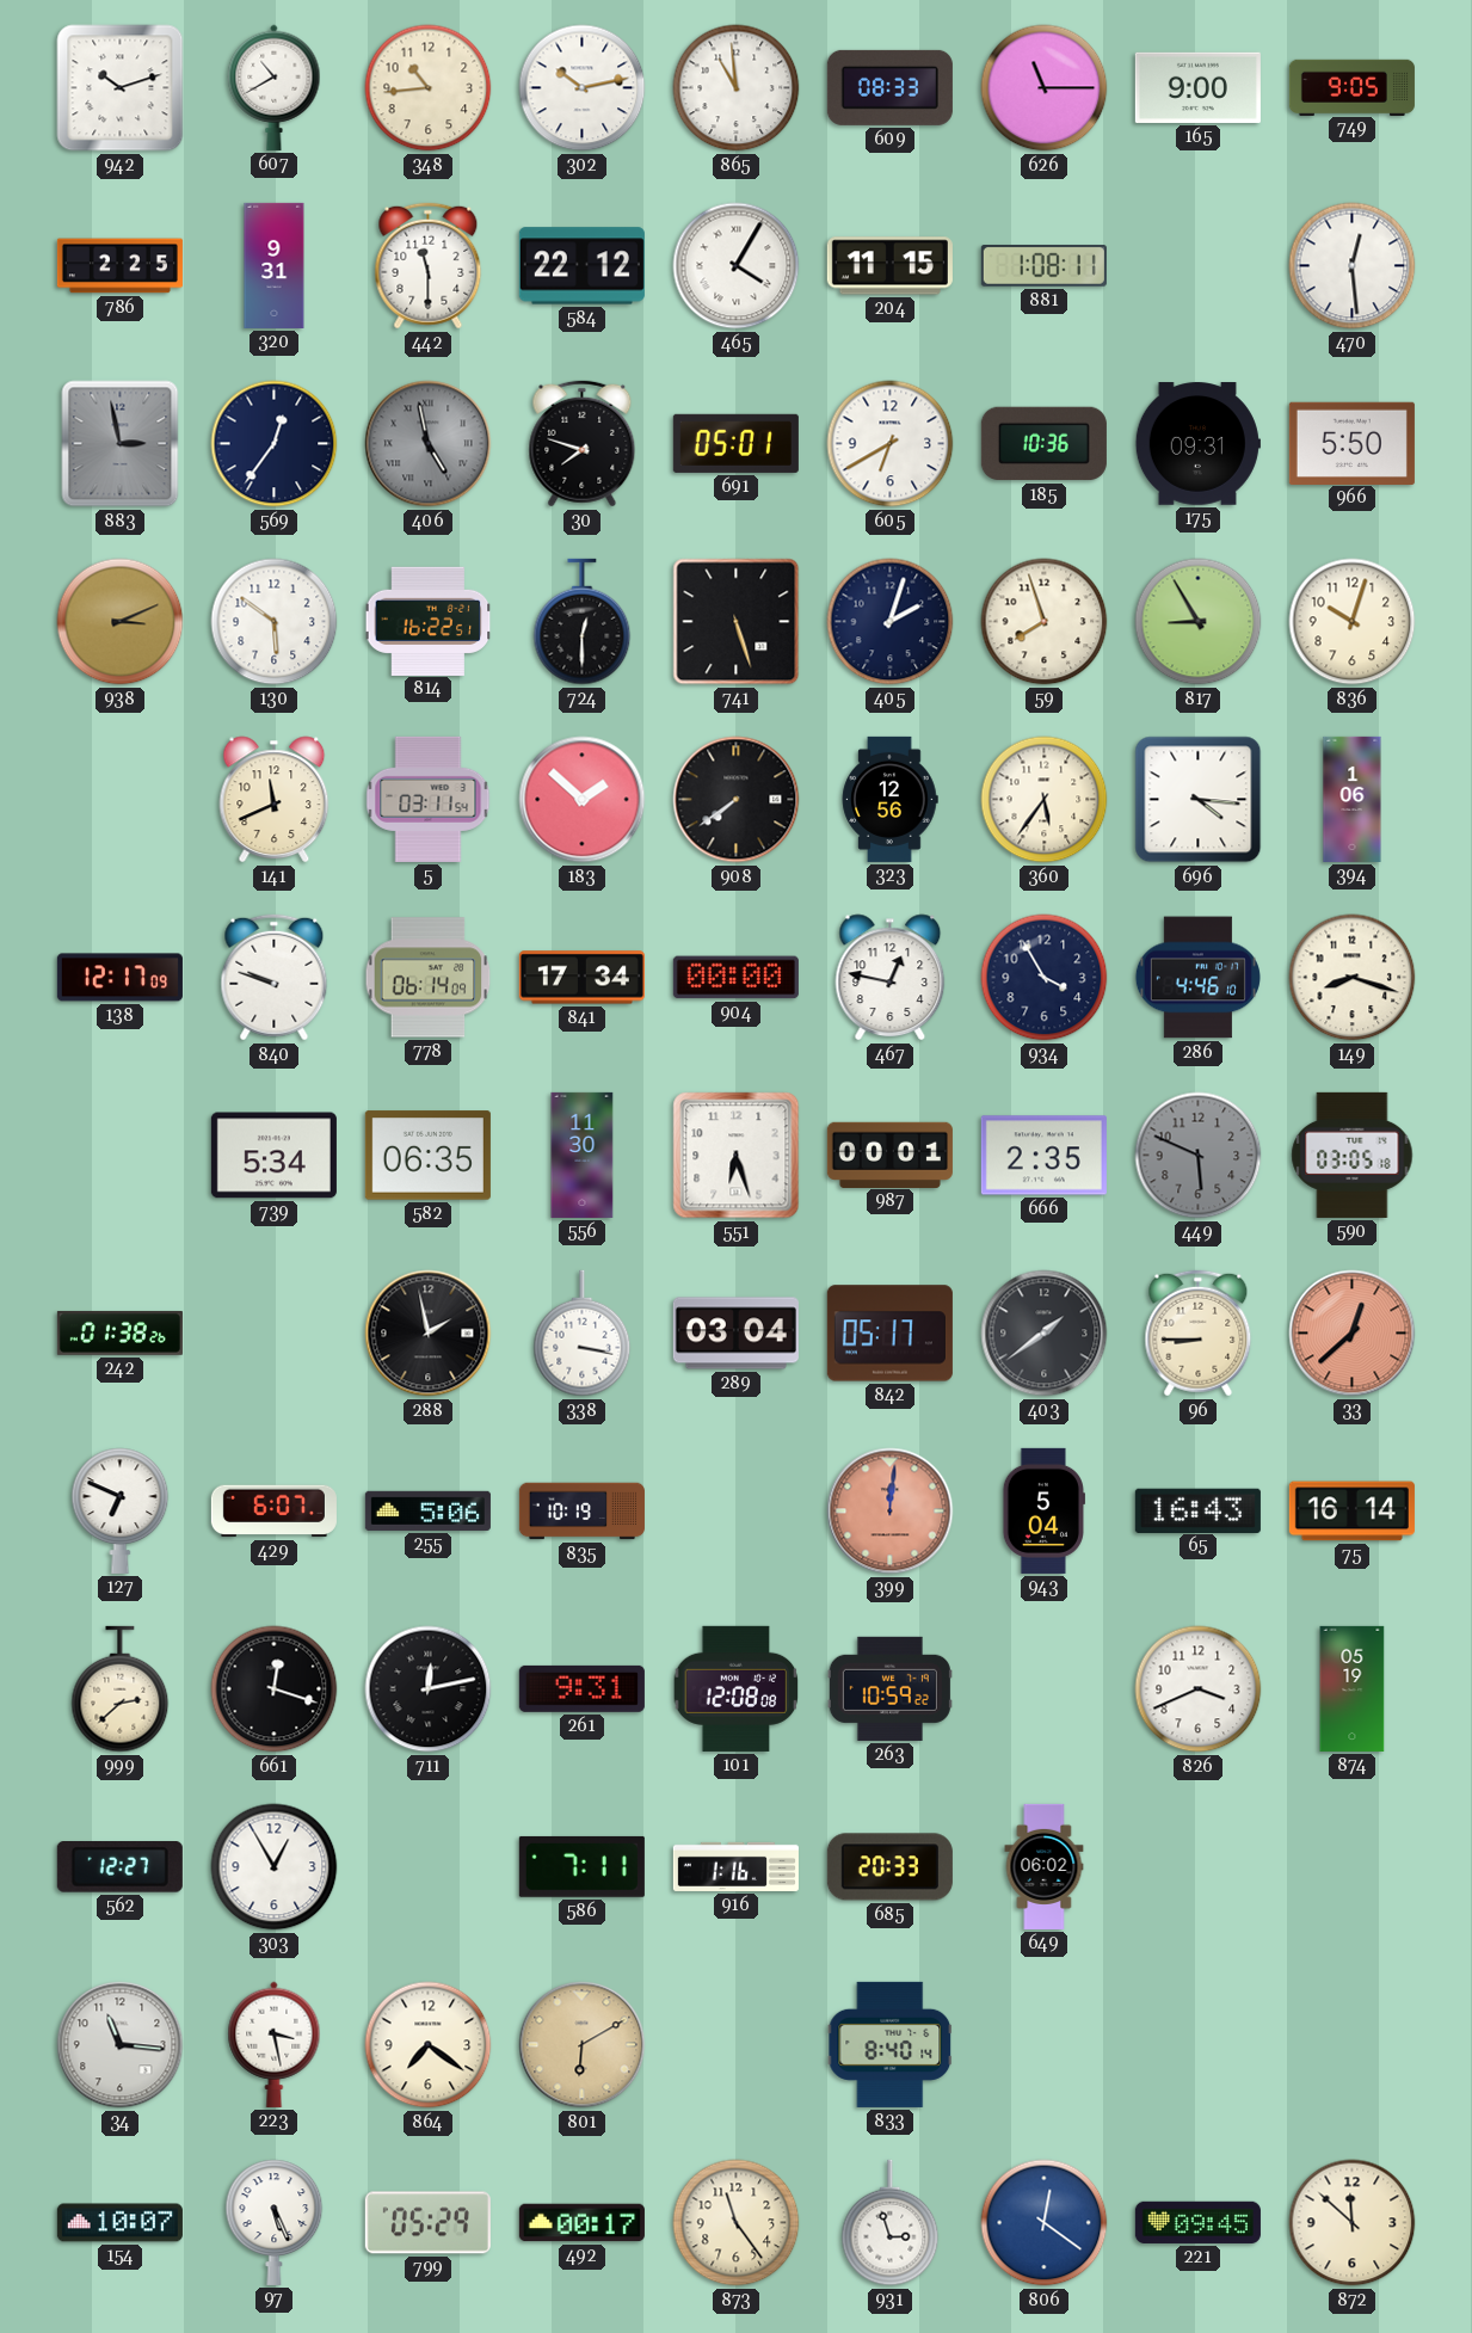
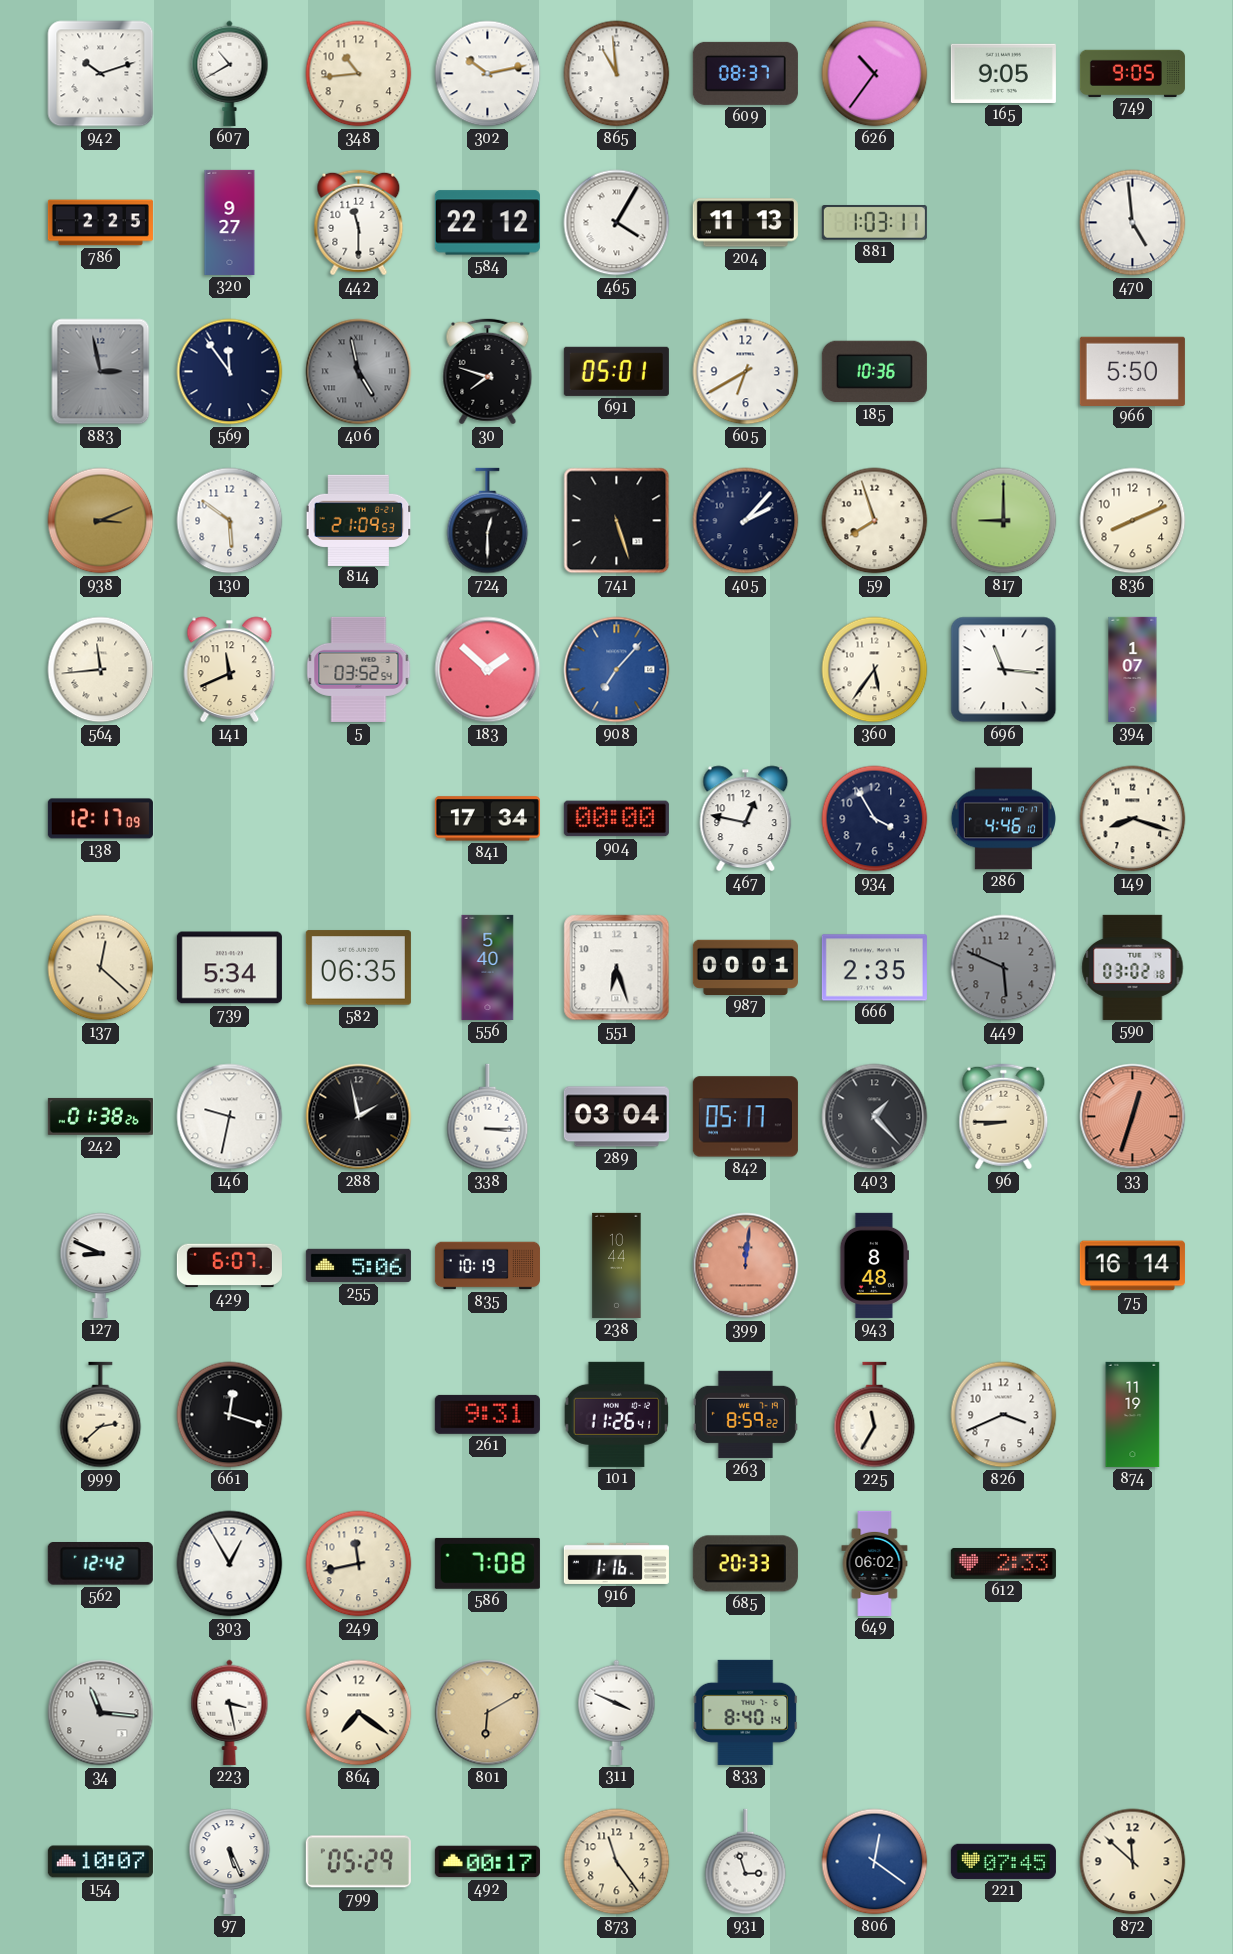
609: 08:33 -> 08:37
626: 11:15 -> 10:36
165: 9:00 -> 9:05
320: 9:31 -> 9:27
204: 11:15 -> 11:13
881: 1:08 -> 1:03
470: 12:29 -> 4:59
569: 12:36 -> 11:54
175: 09:31 -> none
814: 16:22 -> 21:09
405: 2:03 -> 2:07
817: 8:55 -> 9:00
836: 10:03 -> 8:11
564: none -> 11:44
5: 03:11 -> 03:52
908: 7:39 -> 7:07
908 dial: black -> blue
323: 12:56 -> none
696: 4:16 -> 11:16
394: 1:06 -> 1:07
840: 9:48 -> none
778: 06:14 -> none
137: none -> 12:22
556: 11:30 -> 5:40
590: 03:05 -> 03:02
146: none -> 9:32
338: 3:17 -> 3:15
403: 1:39 -> 1:23
33: 12:38 -> 12:33
127: 6:49 -> 8:49
238: none -> 10:44
943: 5:04 -> 8:48
65: 16:43 -> none
711: 12:13 -> none
101: 12:08 -> 11:26
263: 10:59 -> 8:59
225: none -> 11:35
874: 05:19 -> 11:19
562: 12:27 -> 12:42
249: none -> 11:43
586: 7:11 -> 7:08
612: none -> 2:33
311: none -> 3:49
221: 09:45 -> 07:45
